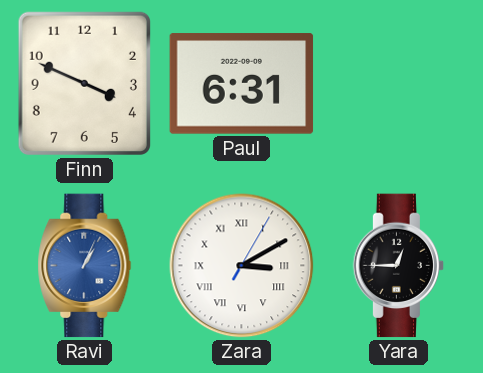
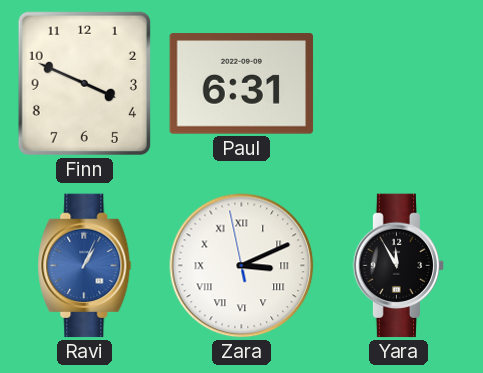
Zara: 3:10:05 -> 3:10:58
Yara: 12:45 -> 11:55
